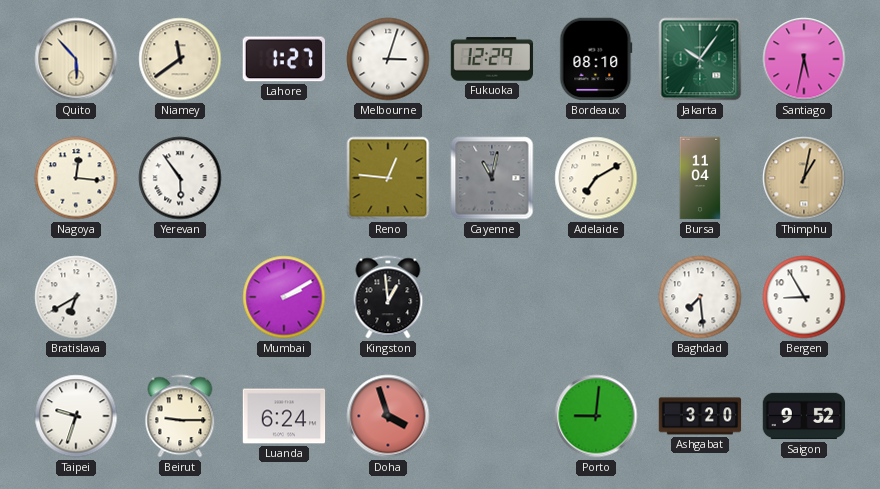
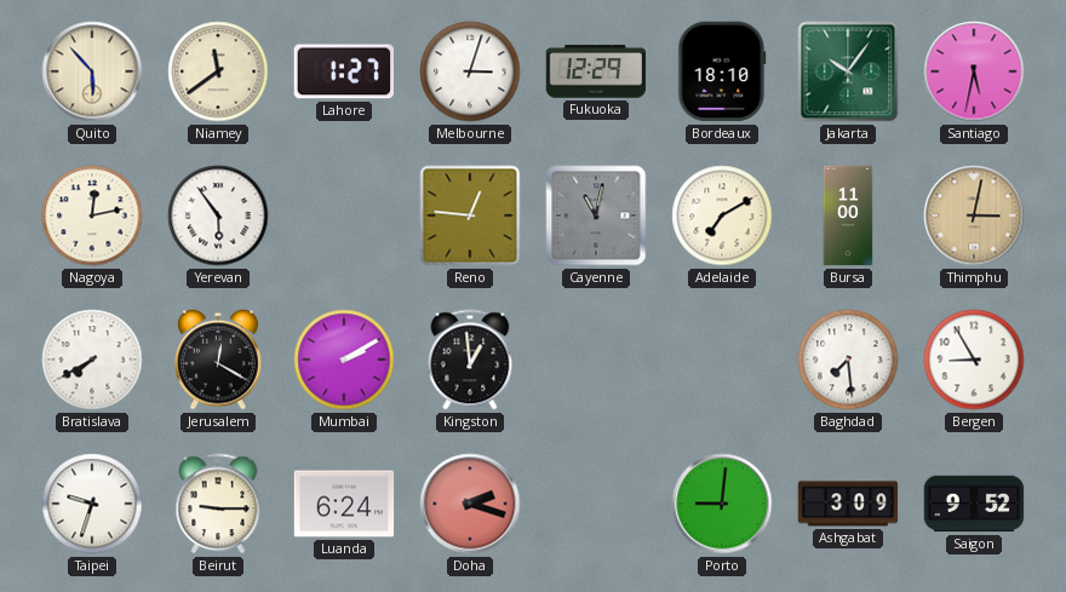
Bordeaux: 08:10 -> 18:10
Nagoya: 12:16 -> 12:13
Bursa: 11:04 -> 11:00
Thimphu: 1:02 -> 3:02
Bratislava: 6:40 -> 7:40
Jerusalem: none -> 12:20
Doha: 3:57 -> 2:18
Ashgabat: 3:20 -> 3:09
